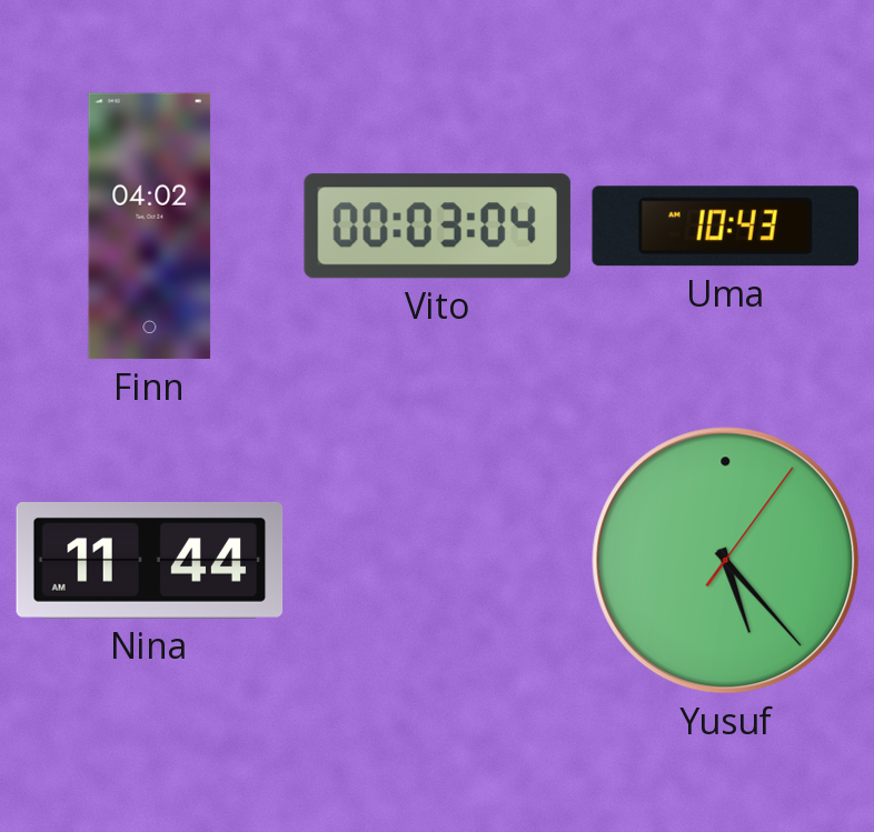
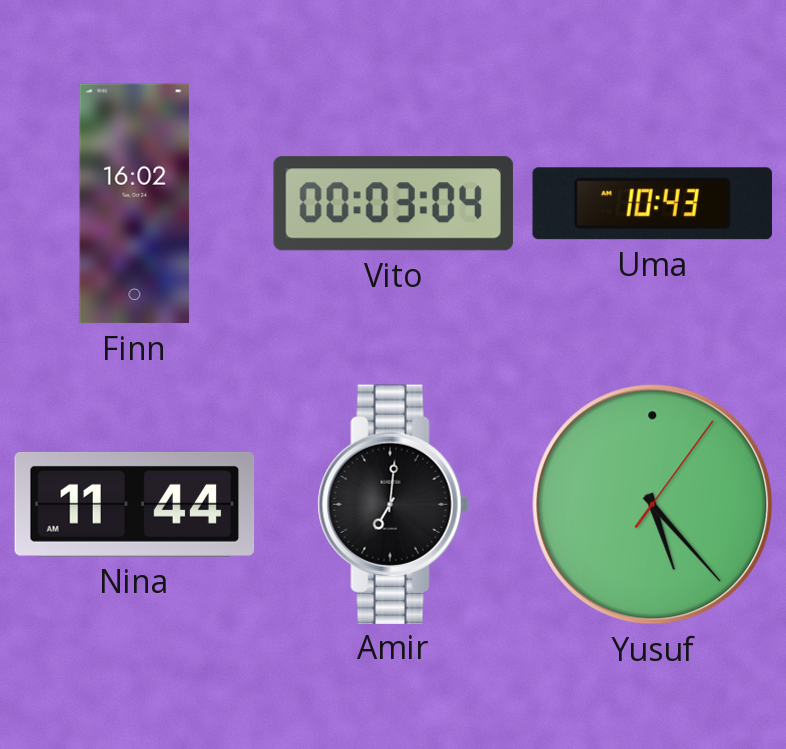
Finn: 04:02 -> 16:02
Amir: none -> 7:01
